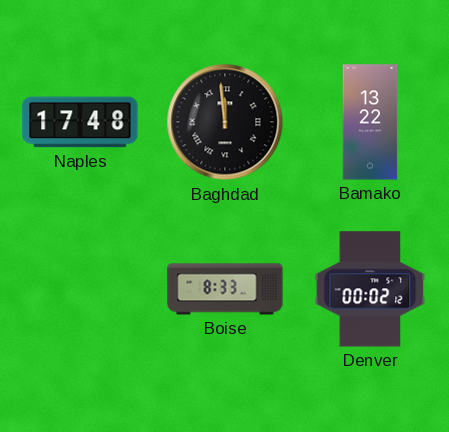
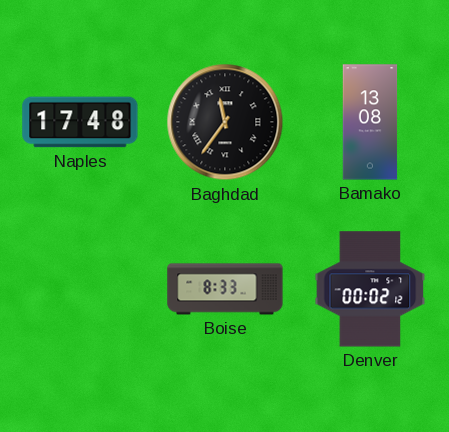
Baghdad: 11:59 -> 11:36
Bamako: 13:22 -> 13:08
